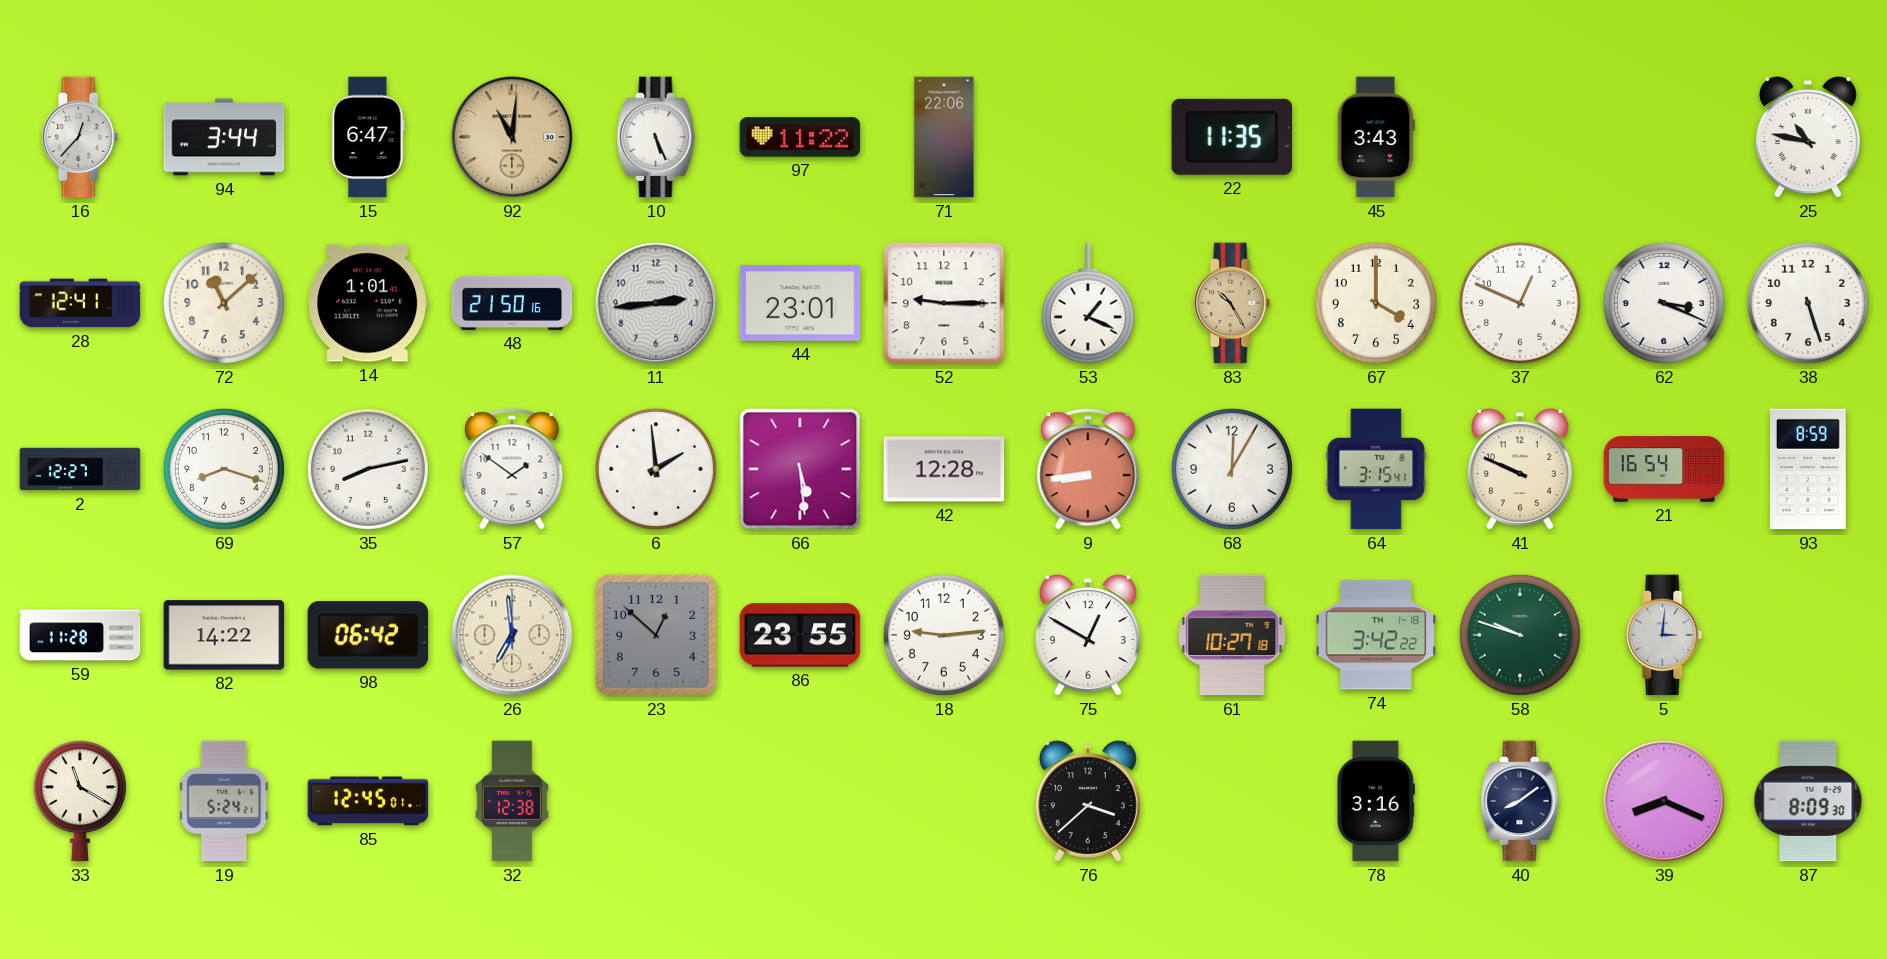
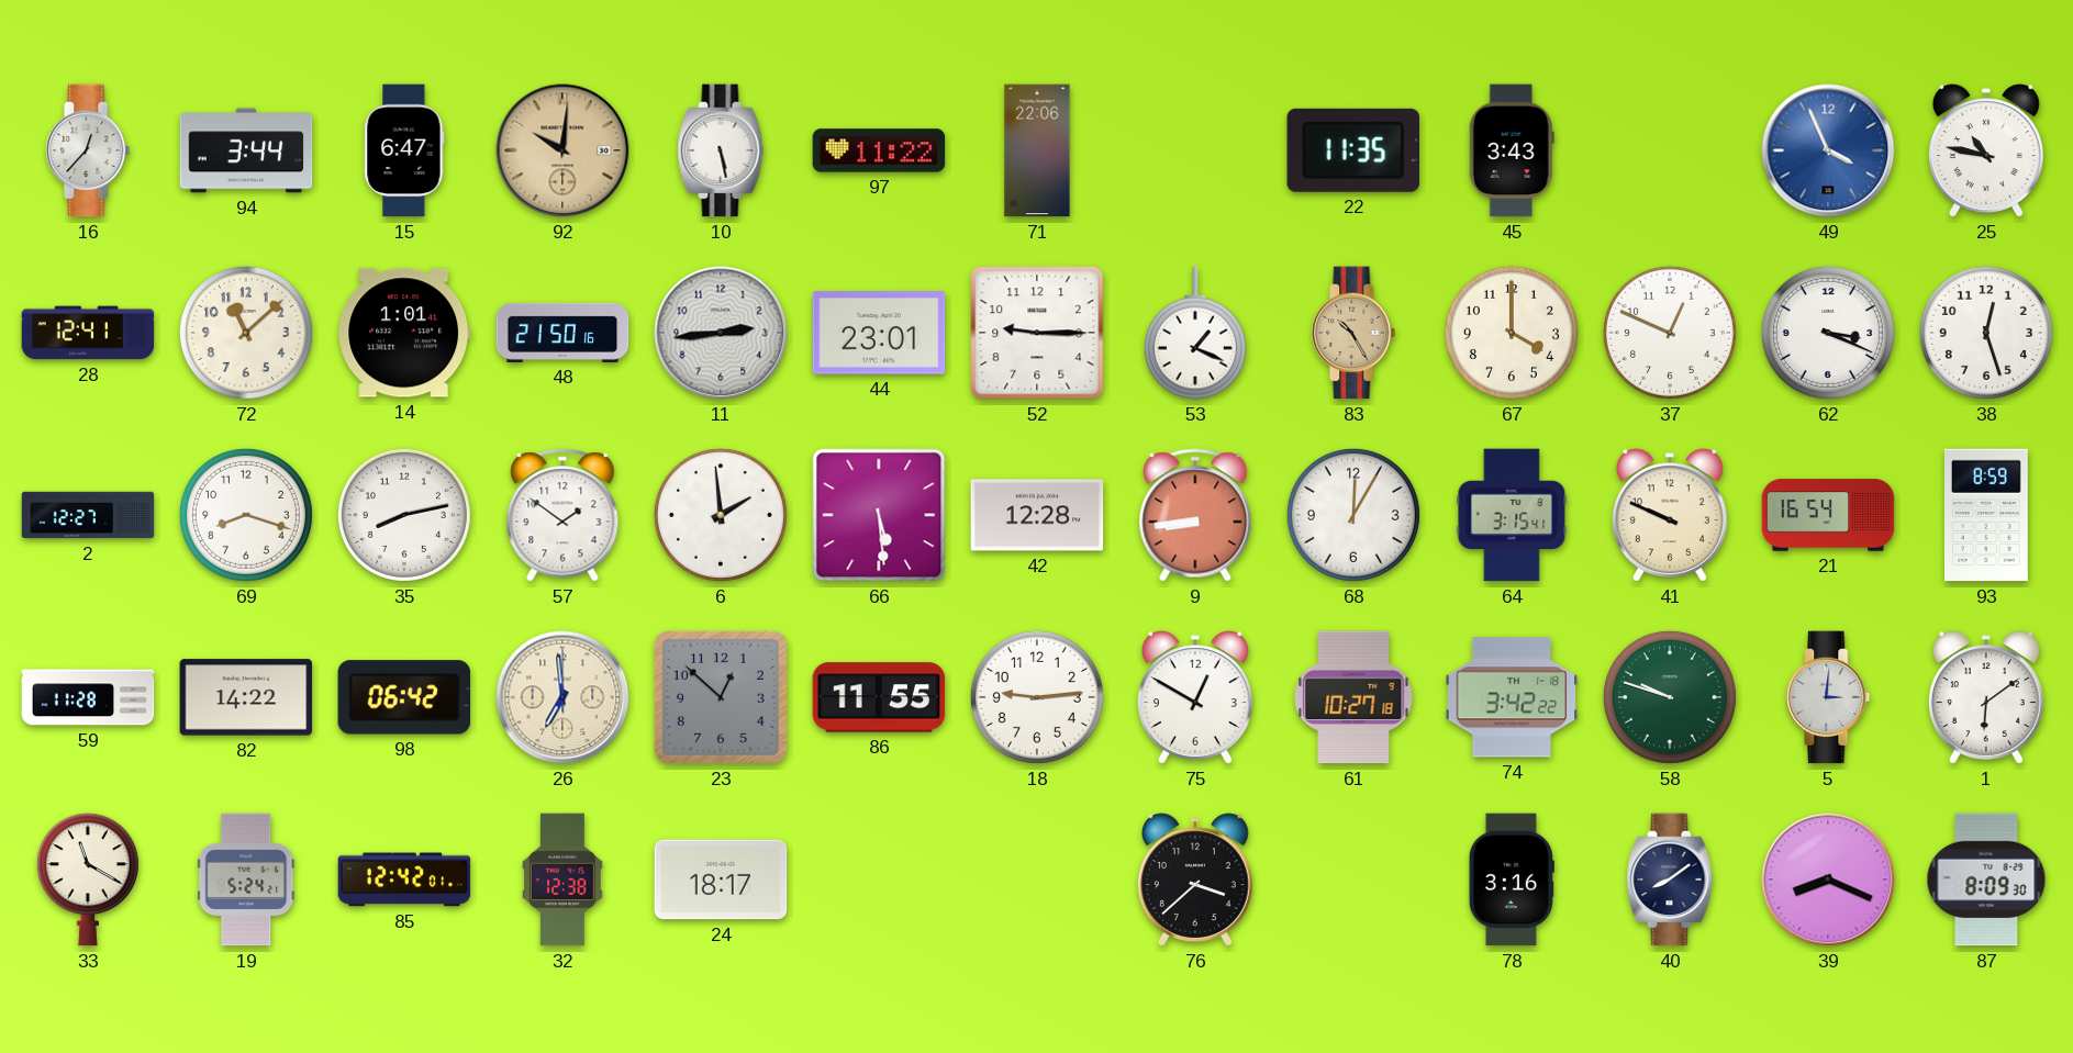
92: 11:01 -> 10:01
10: 5:26 -> 5:28
49: none -> 3:56
38: 5:27 -> 12:27
86: 23:55 -> 11:55
1: none -> 6:09
85: 12:45 -> 12:42
24: none -> 18:17
